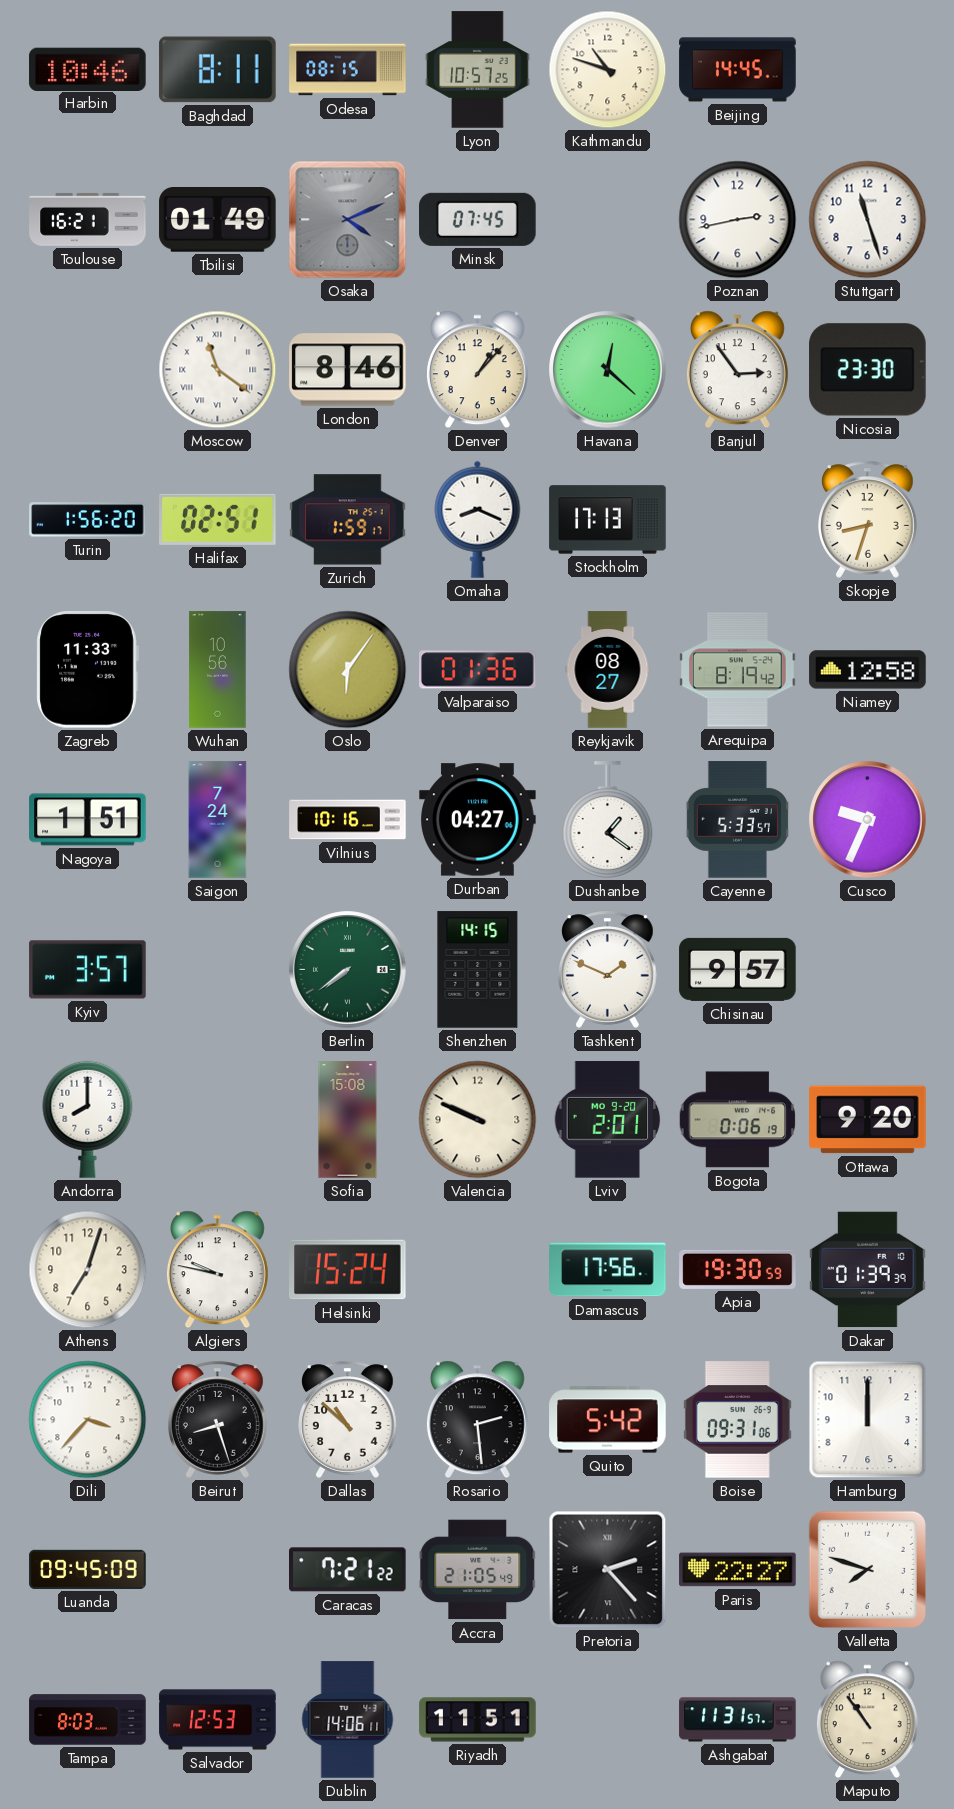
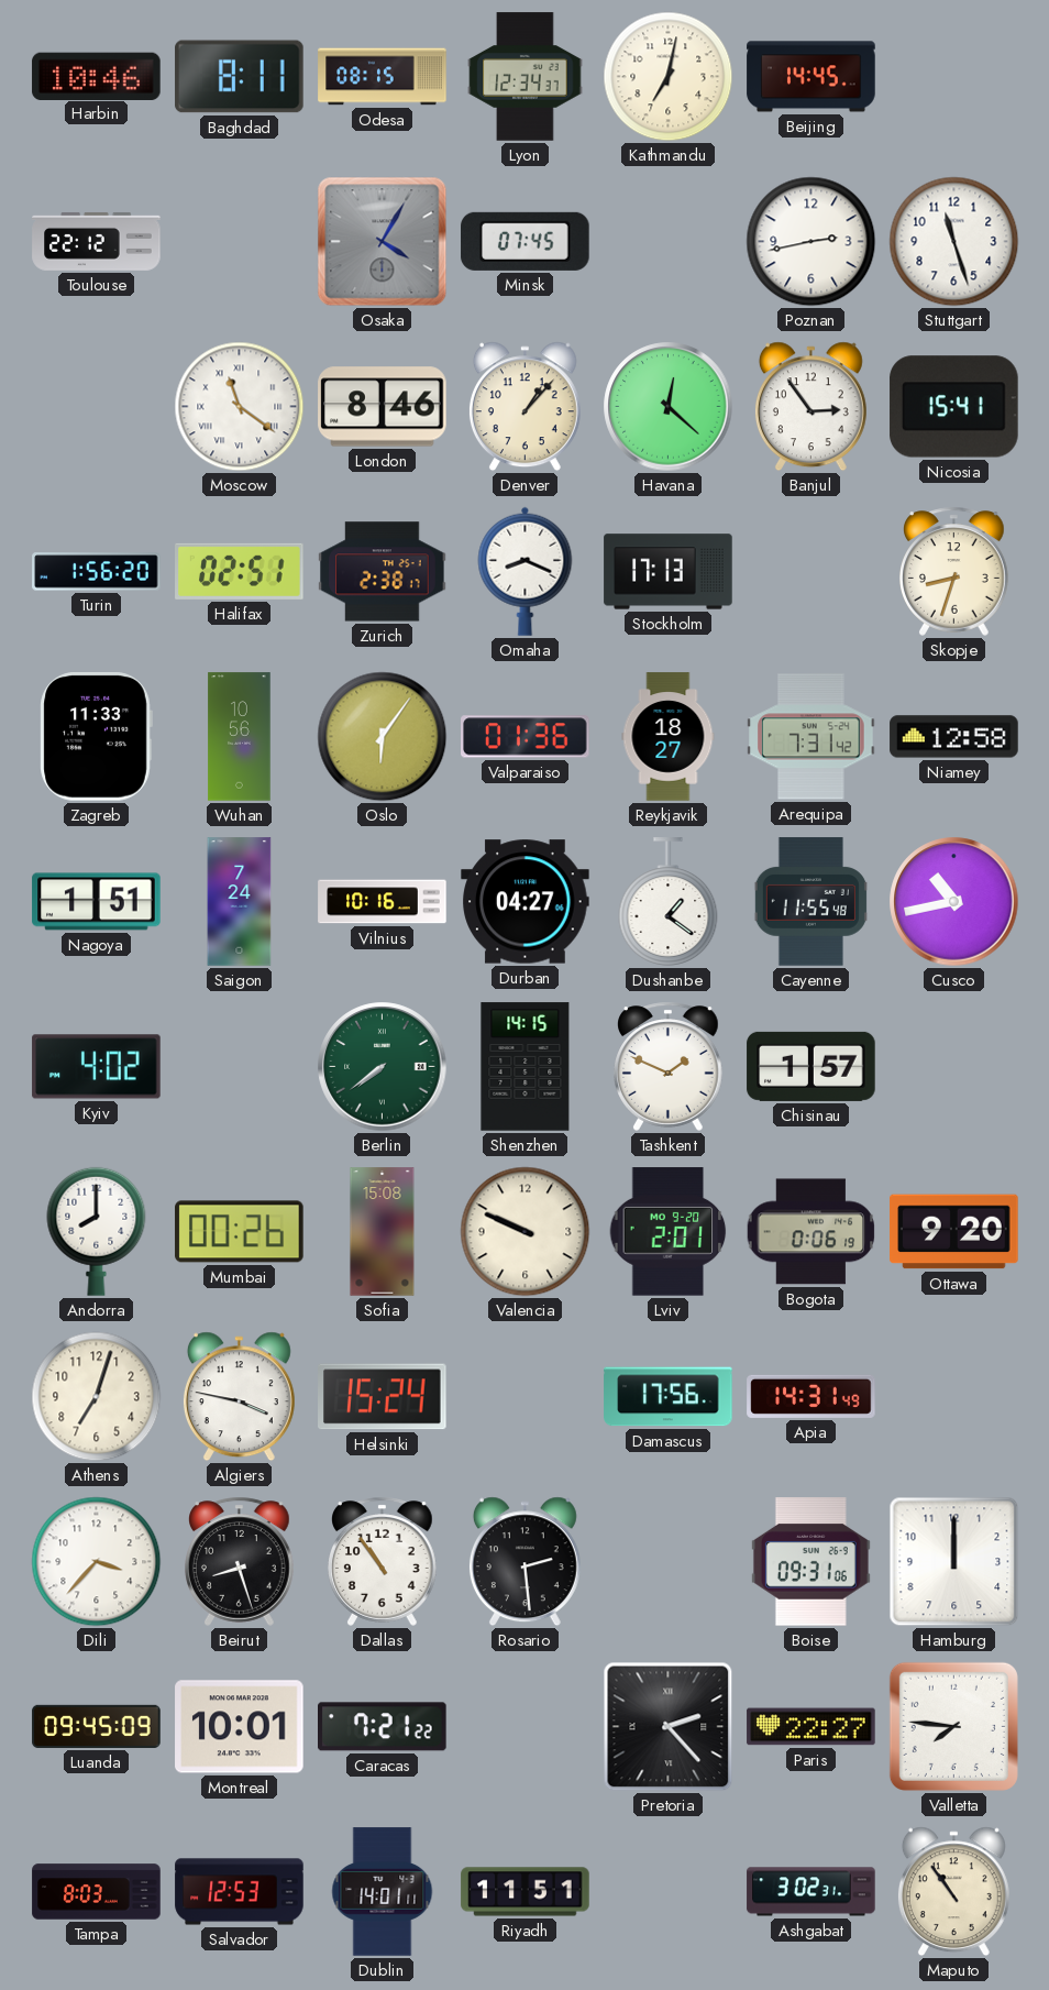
Lyon: 10:57 -> 12:34
Kathmandu: 10:48 -> 7:02
Toulouse: 16:21 -> 22:12
Tbilisi: 01:49 -> none
Osaka: 4:11 -> 4:05
Nicosia: 23:30 -> 15:41
Zurich: 1:59 -> 2:38
Reykjavik: 08:27 -> 18:27
Arequipa: 8:19 -> 7:31
Cayenne: 5:33 -> 11:55
Cusco: 9:34 -> 10:43
Kyiv: 3:57 -> 4:02
Chisinau: 9:57 -> 1:57
Mumbai: none -> 00:26
Algiers: 9:47 -> 3:47
Apia: 19:30 -> 14:31
Dakar: 01:39 -> none
Dallas: 10:52 -> 10:54
Quito: 5:42 -> none
Montreal: none -> 10:01
Accra: 21:05 -> none
Valletta: 7:48 -> 7:46
Dublin: 14:06 -> 14:01
Ashgabat: 11:31 -> 3:02
